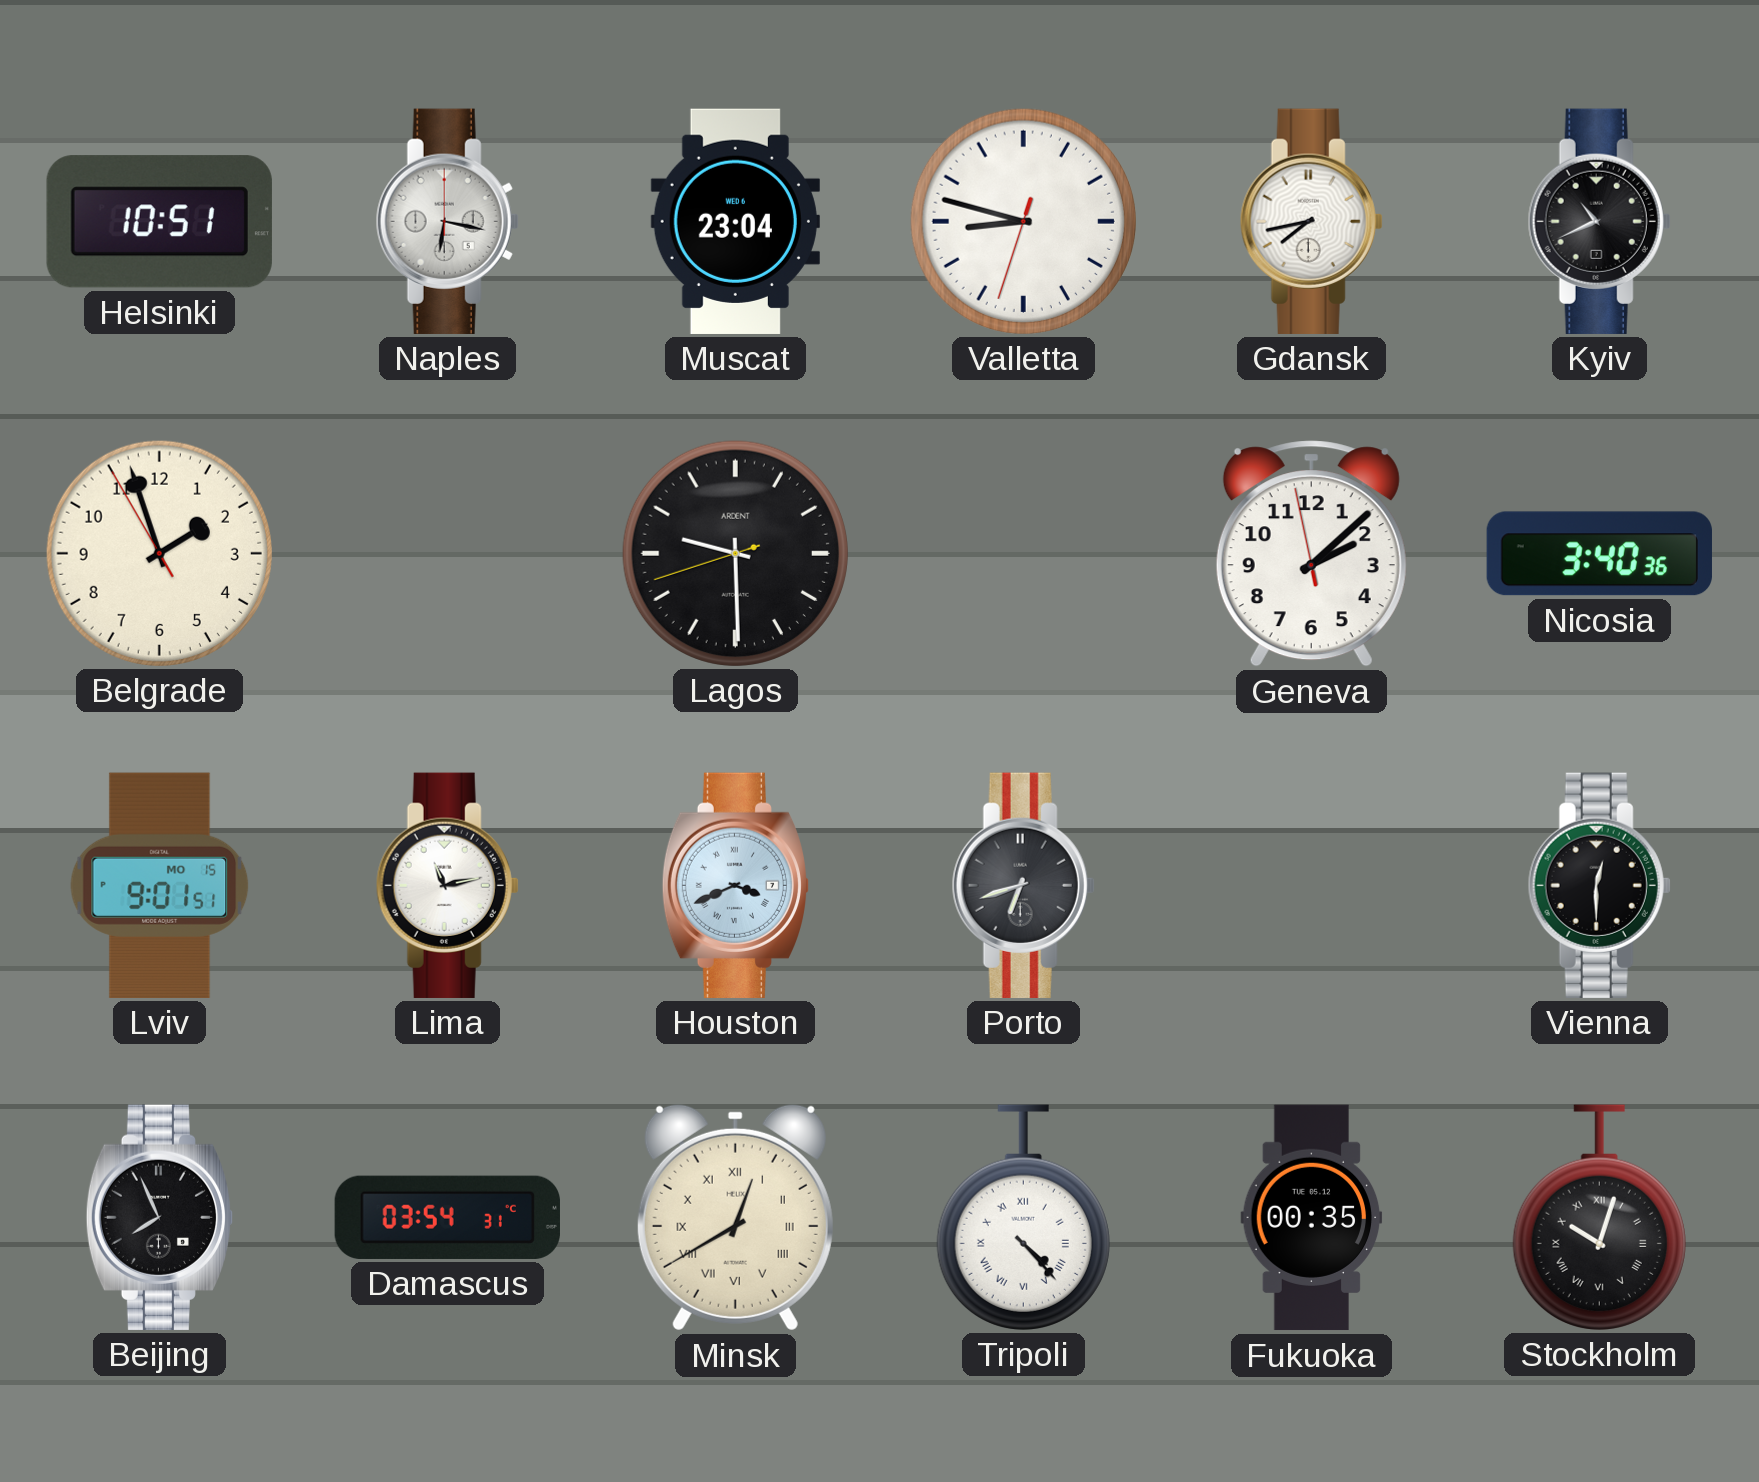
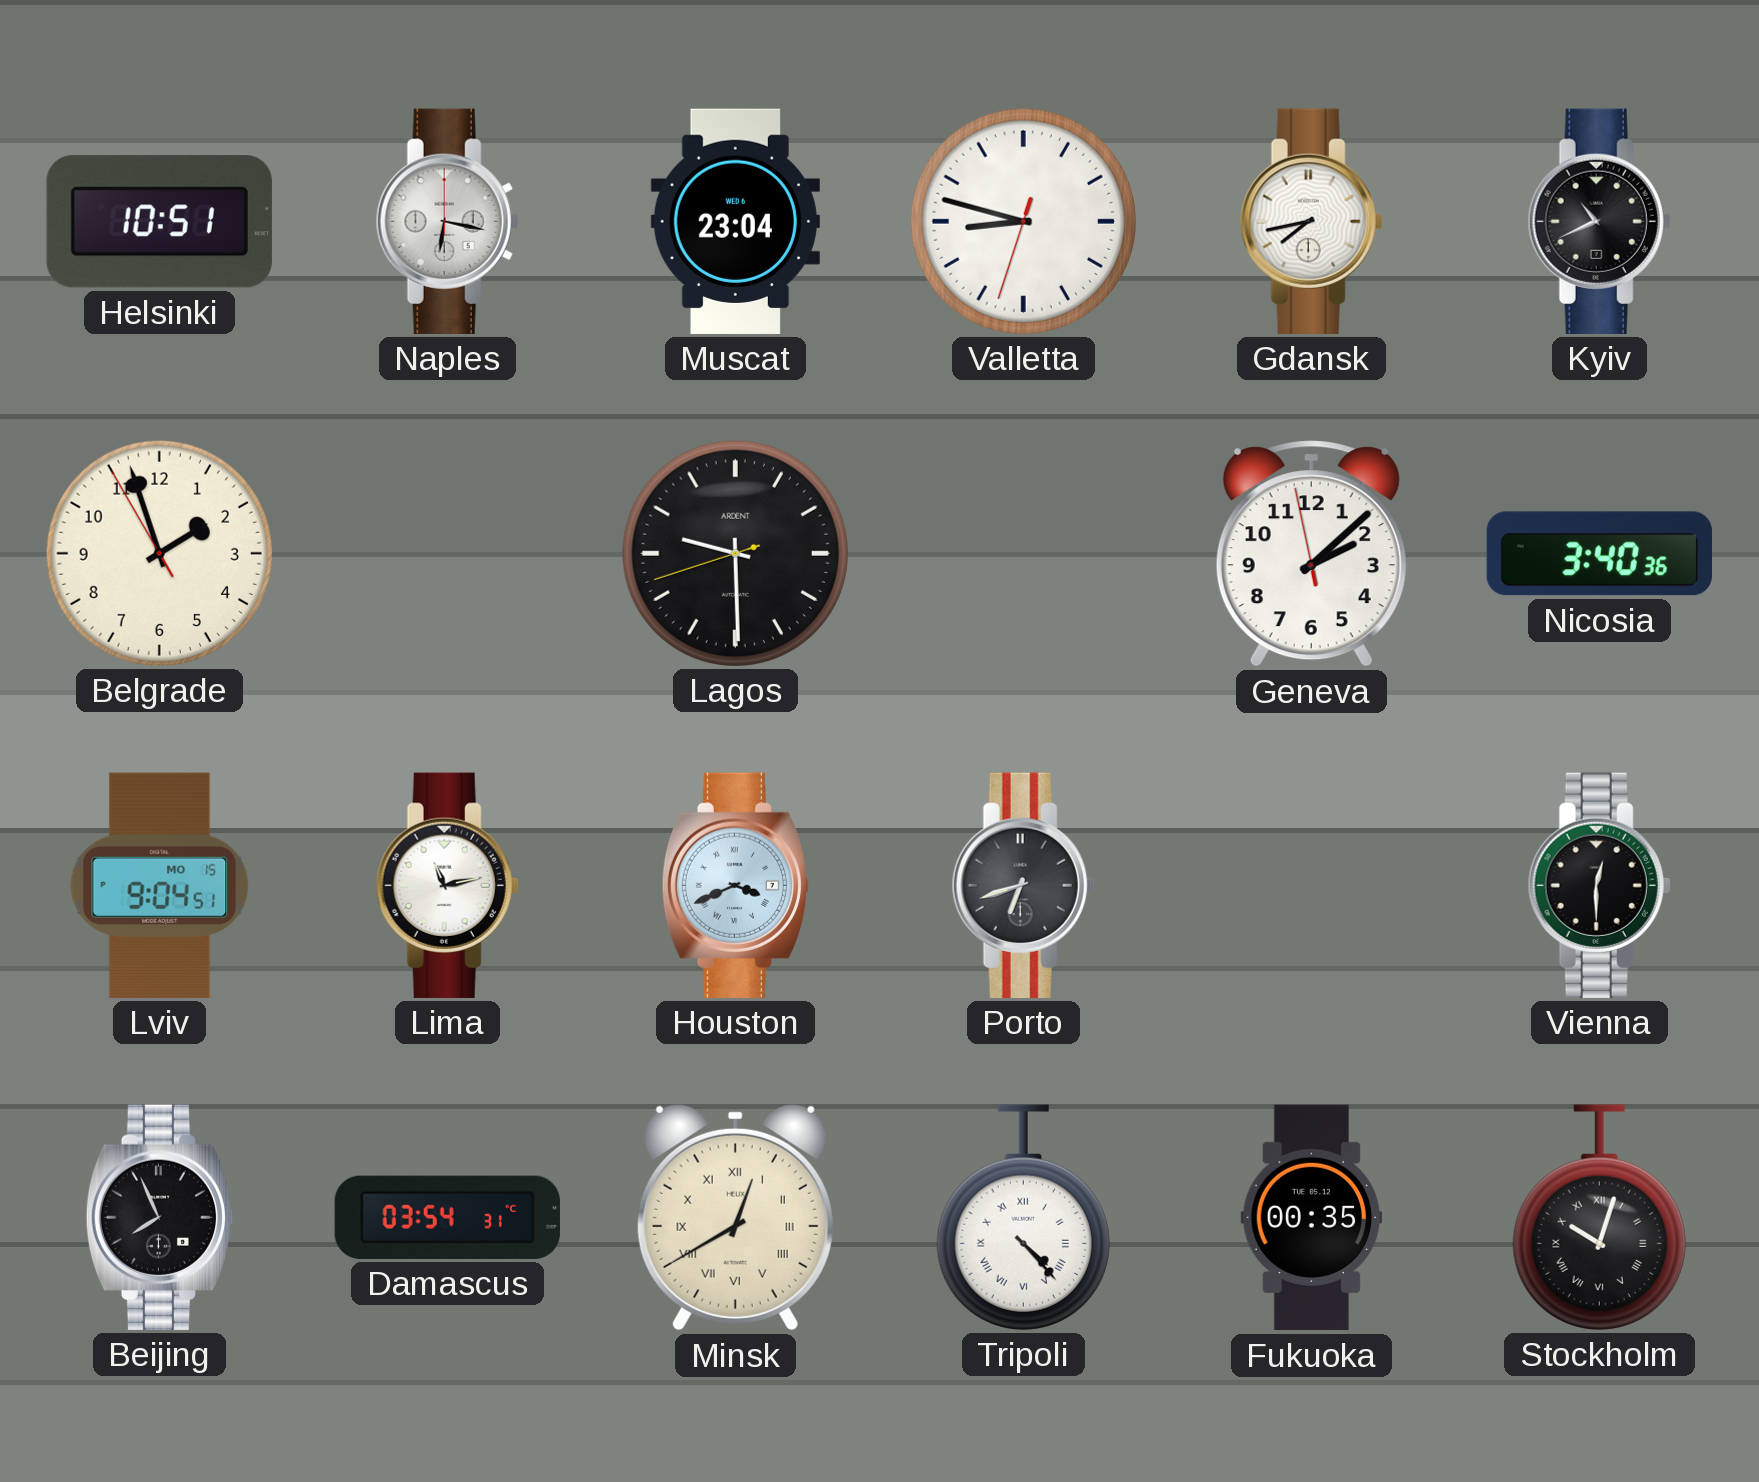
Lviv: 9:01 -> 9:04
